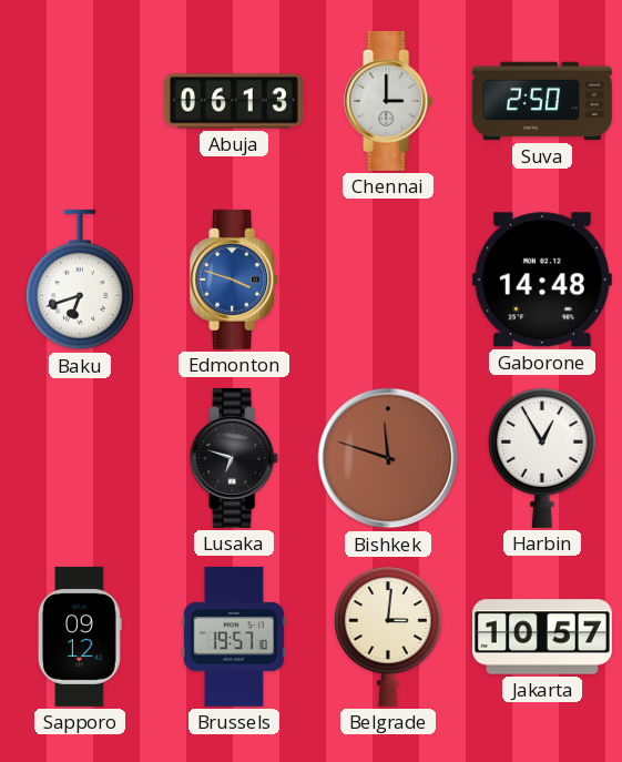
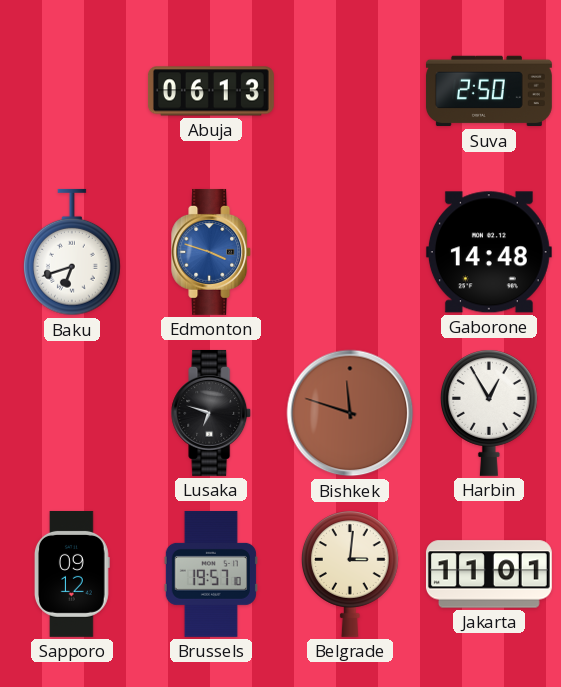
Chennai: 3:00 -> none
Jakarta: 10:57 -> 11:01
